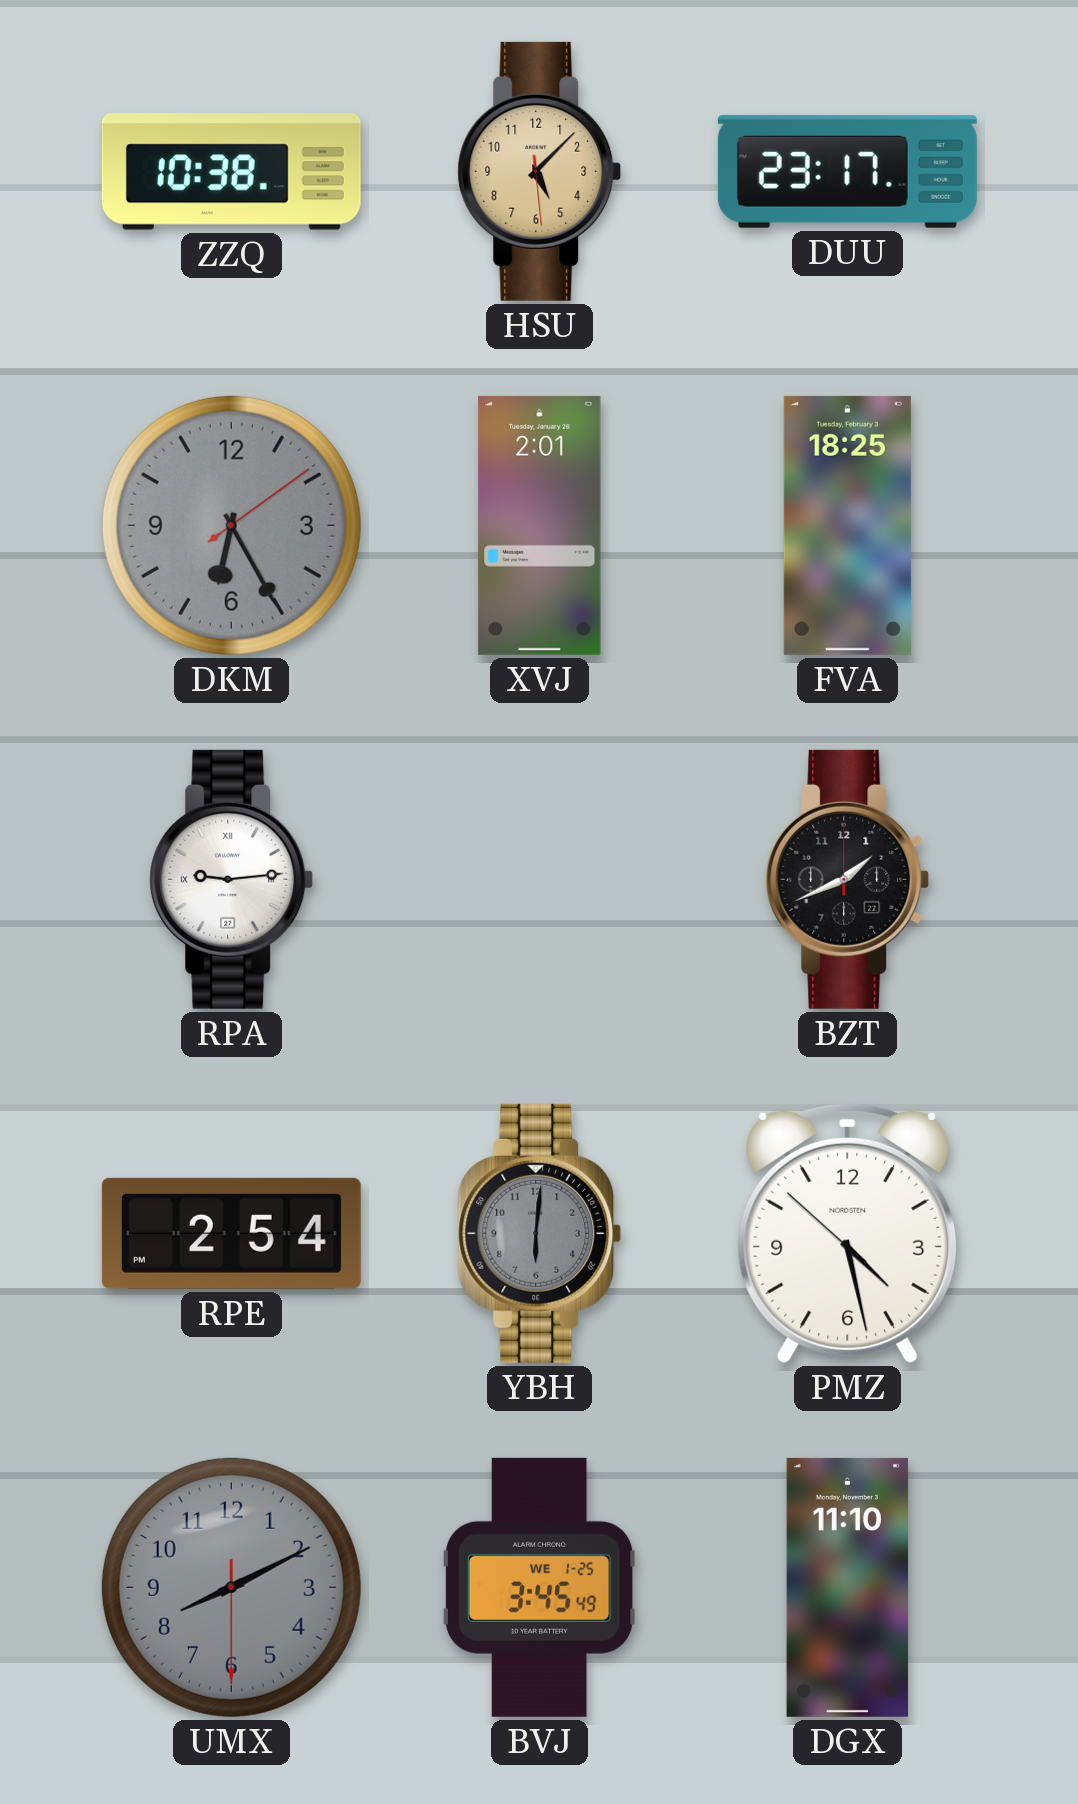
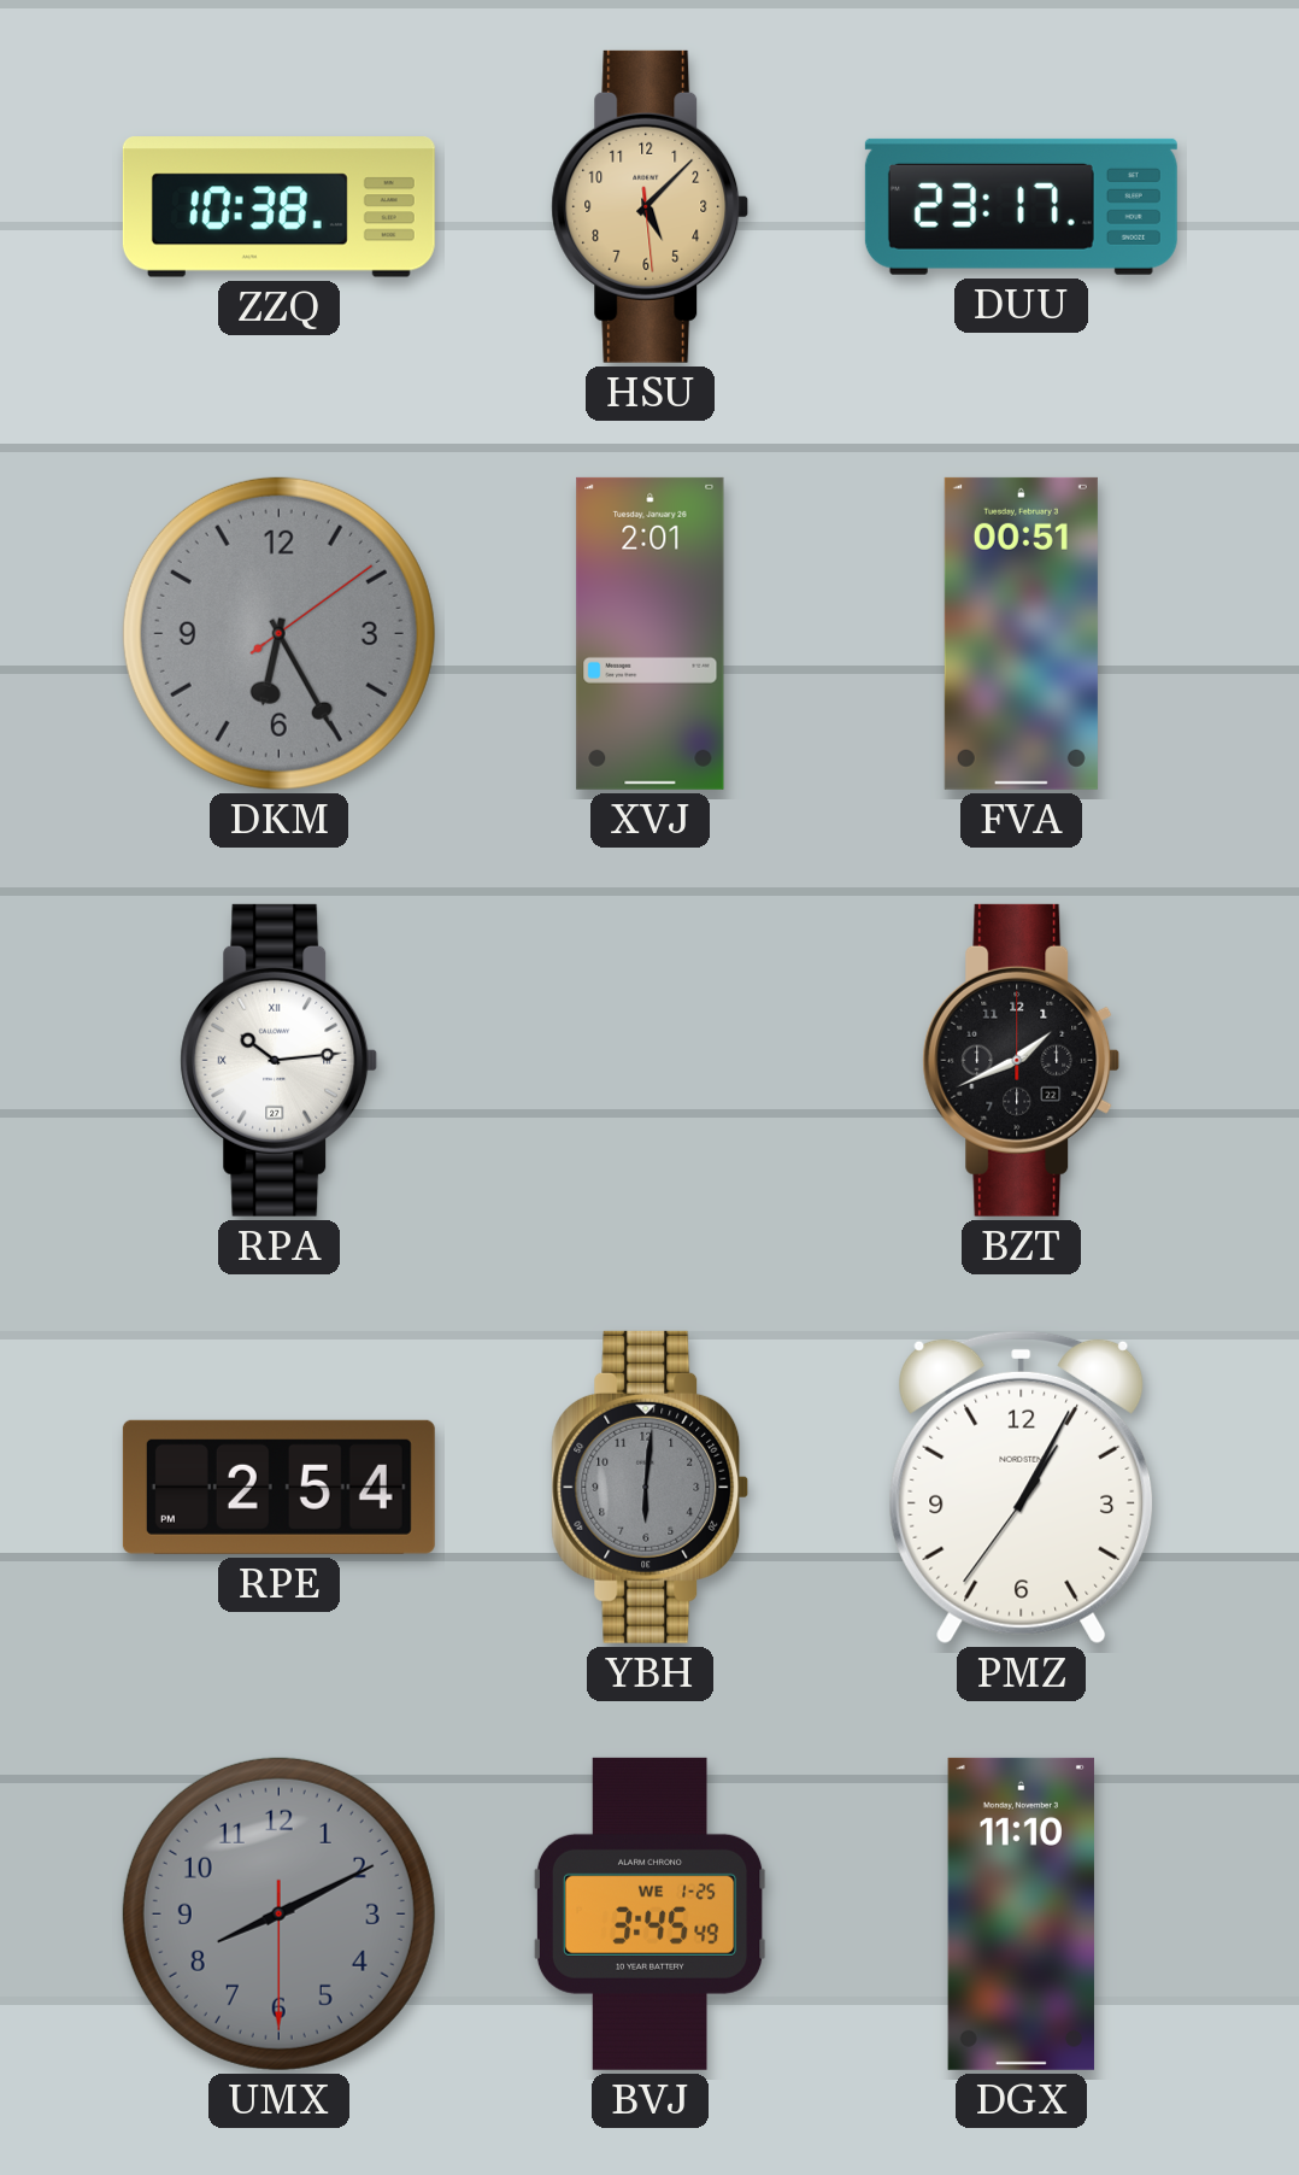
FVA: 18:25 -> 00:51
RPA: 9:14 -> 10:14
PMZ: 4:27 -> 1:04
